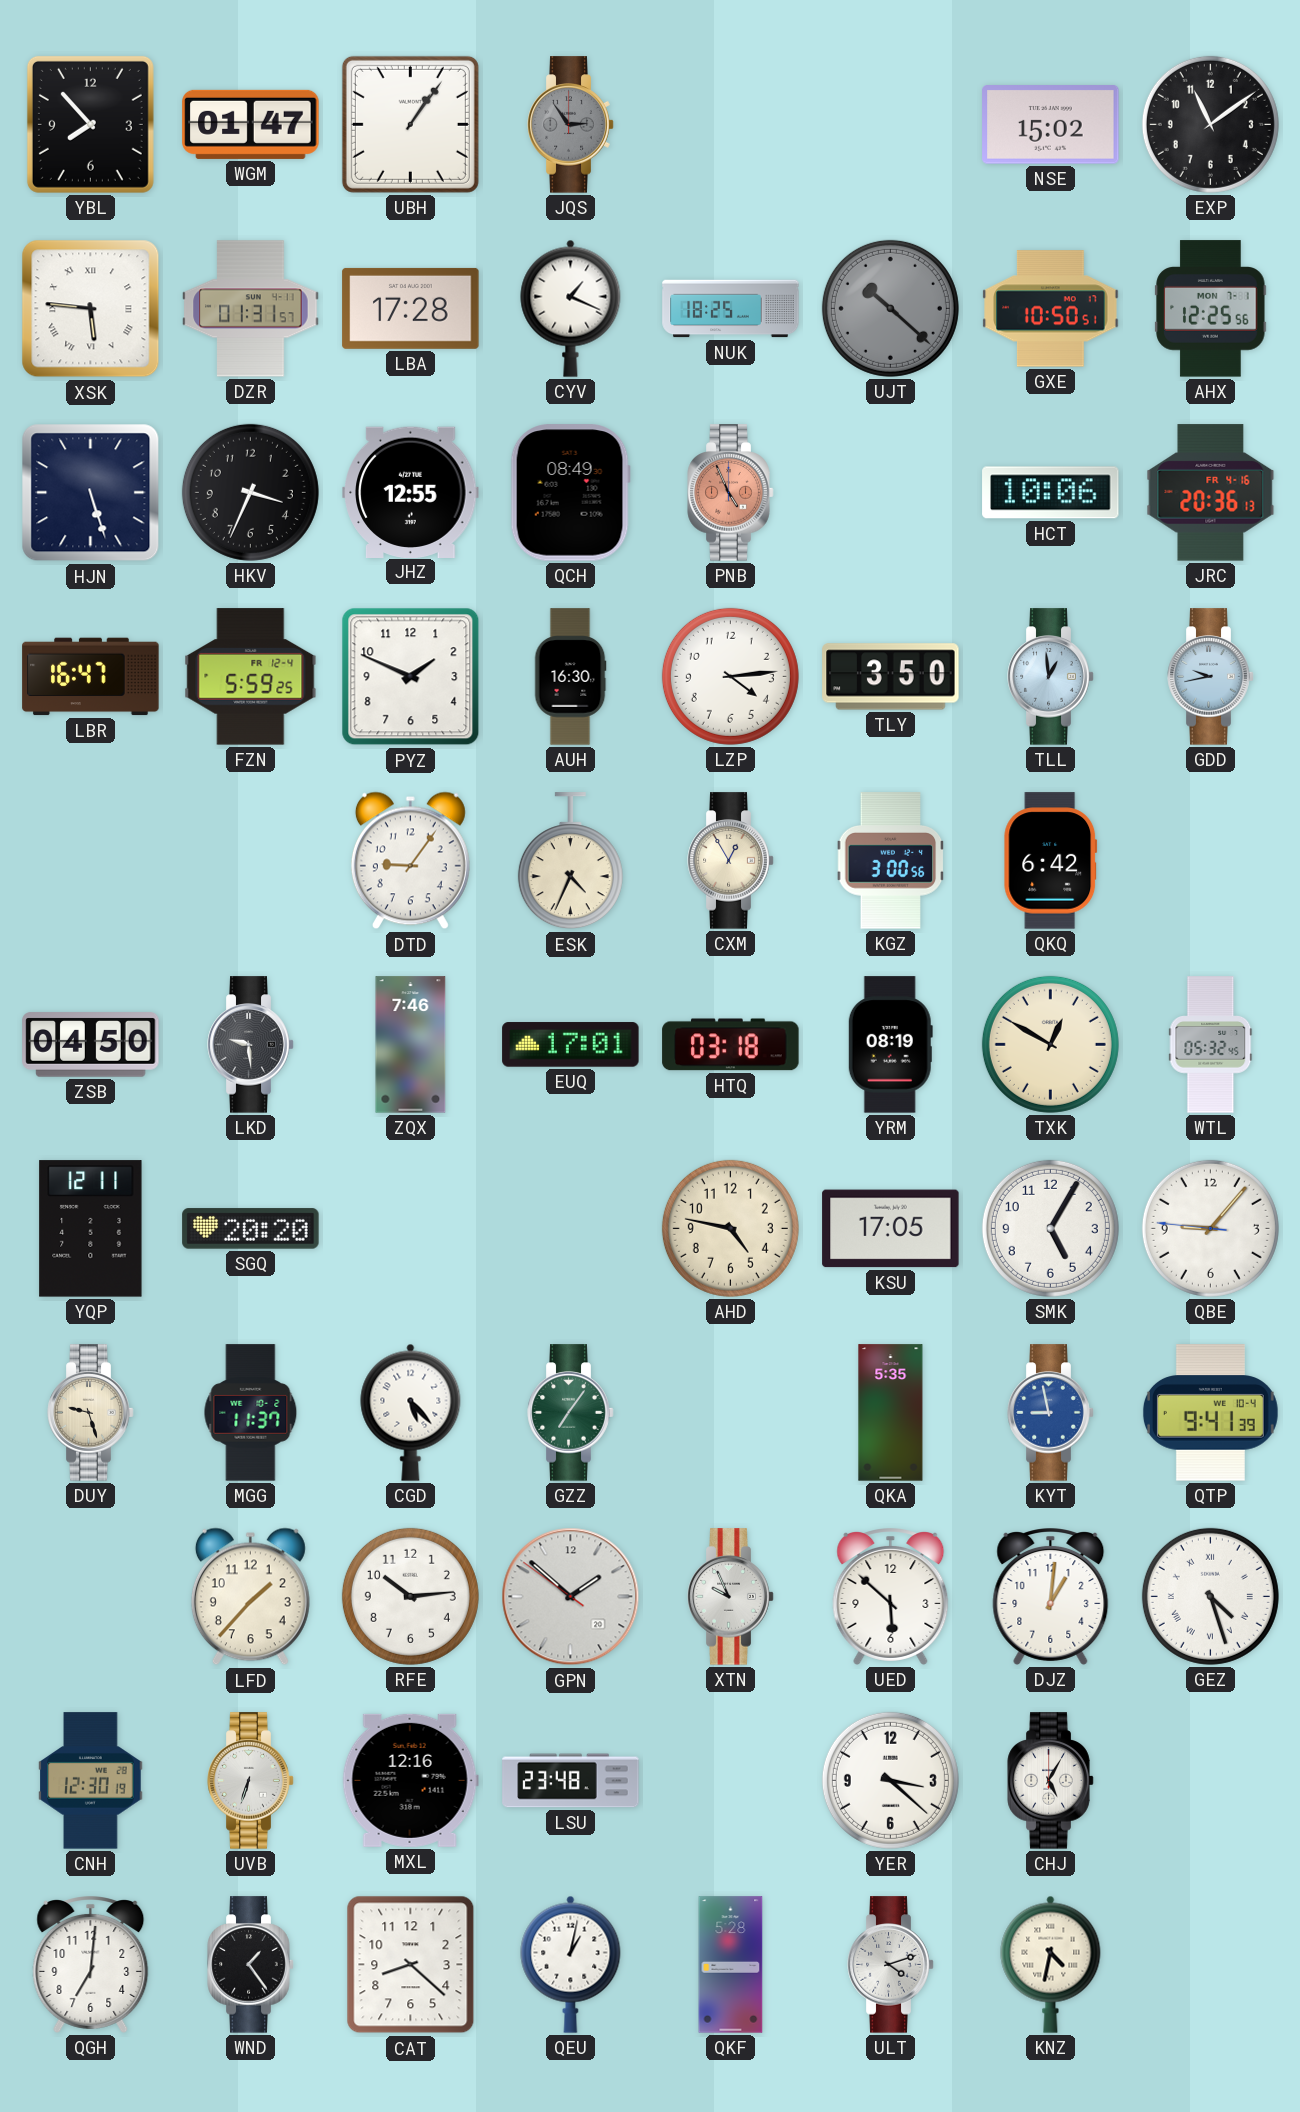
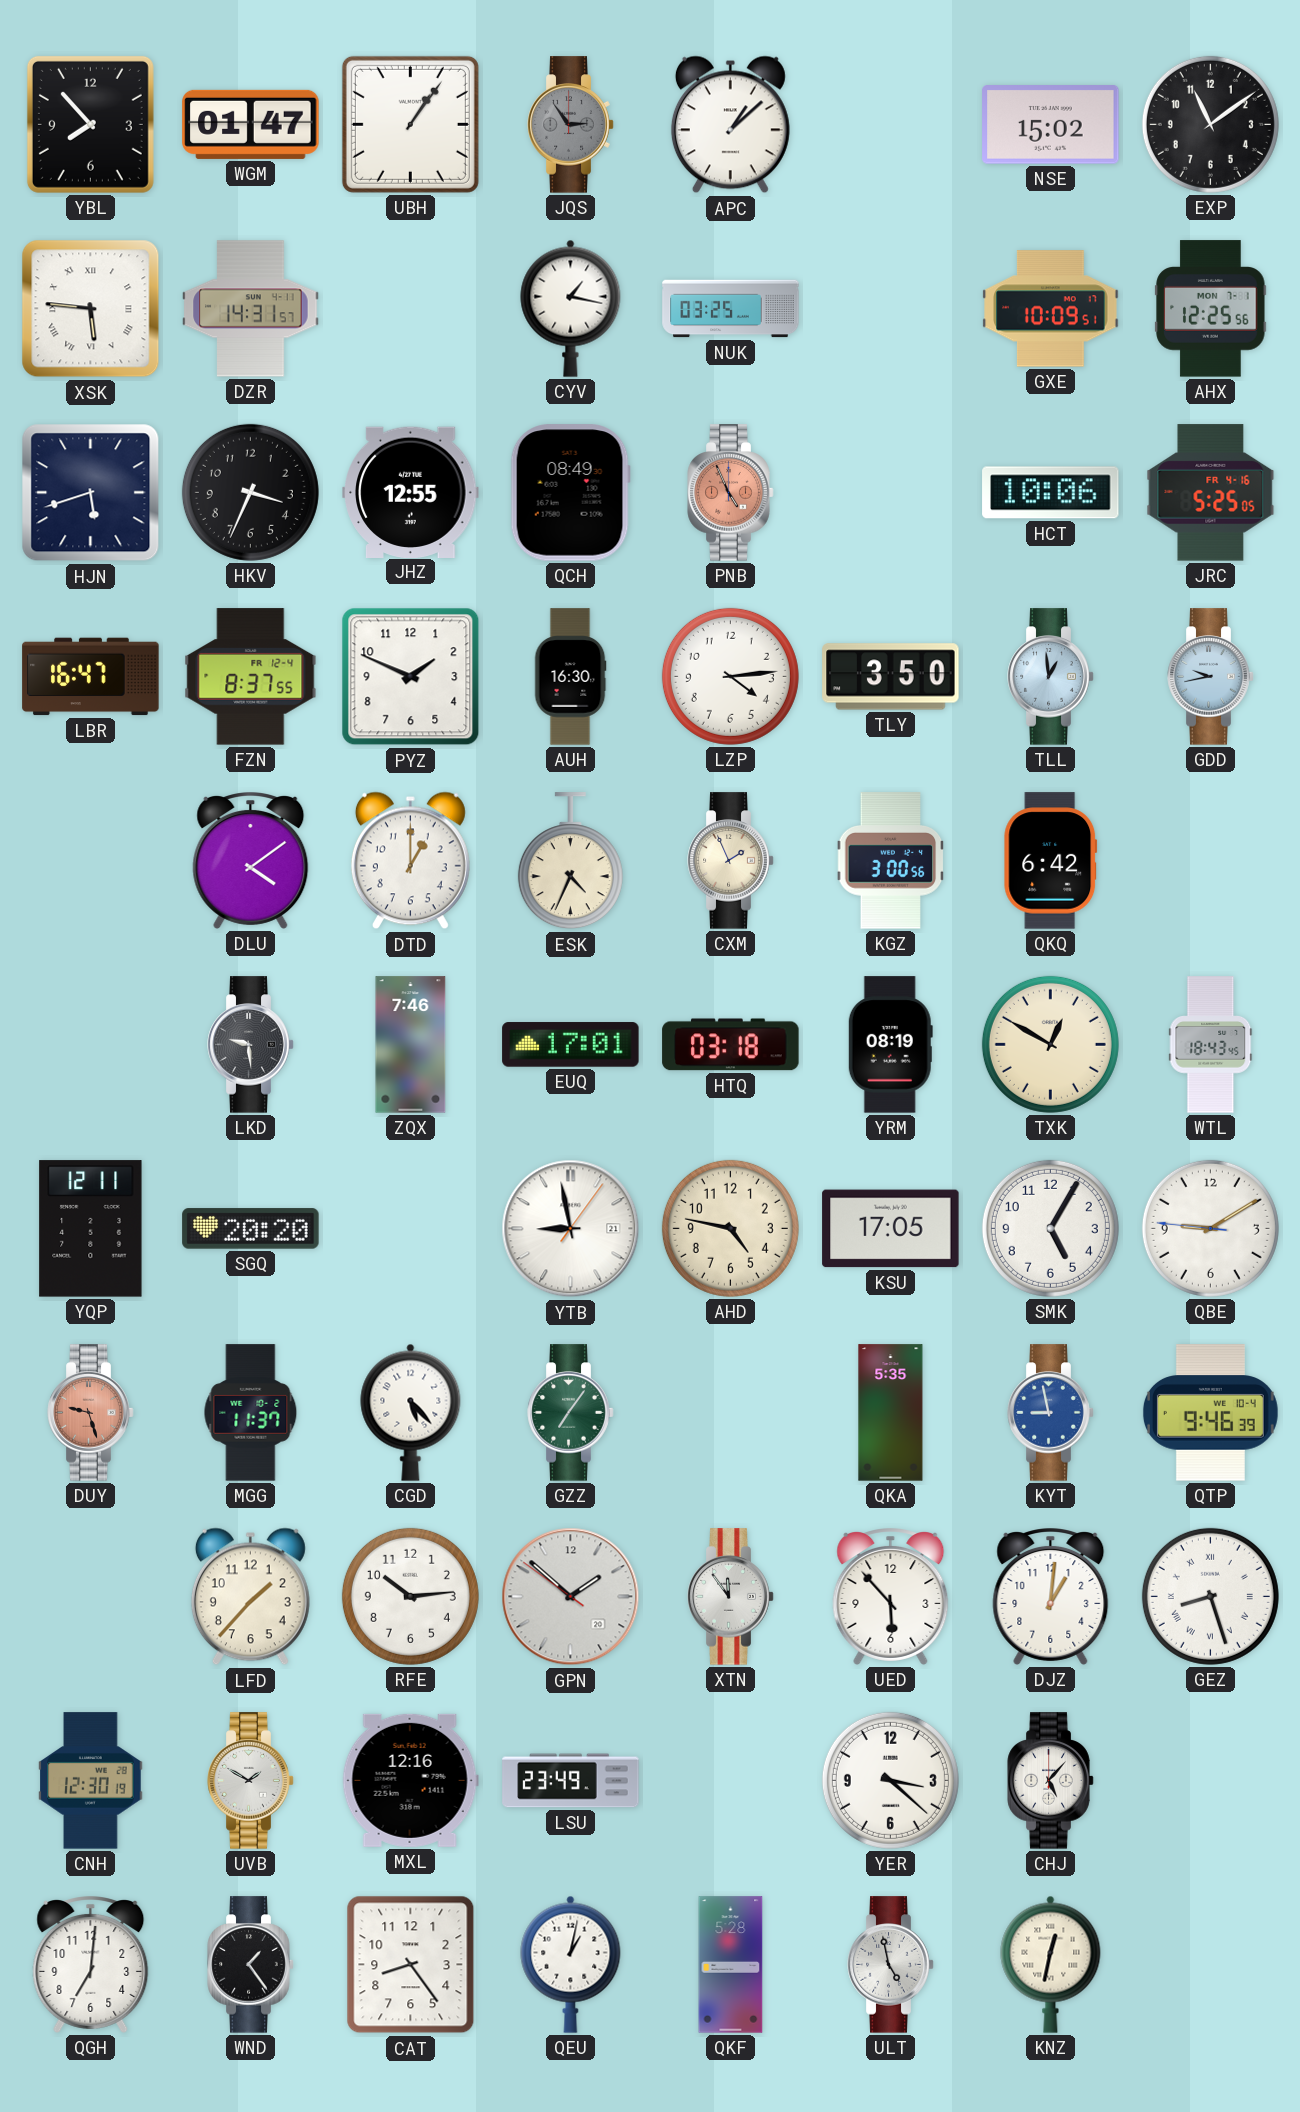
APC: none -> 1:08
DZR: 01:31 -> 14:31
LBA: 17:28 -> none
CYV: 1:19 -> 1:17
NUK: 18:25 -> 03:25
UJT: 10:22 -> none
GXE: 10:50 -> 10:09
HJN: 5:27 -> 5:42
JRC: 20:36 -> 5:25
FZN: 5:59 -> 8:37
DLU: none -> 4:09
DTD: 9:06 -> 1:00
CXM: 12:55 -> 1:56
ZSB: 04:50 -> none
WTL: 05:32 -> 18:43
YTB: none -> 8:58
QBE: 9:06 -> 9:09
DUY dial: cream -> salmon
QTP: 9:41 -> 9:46
XTN: 9:56 -> 11:54
UED: 5:52 -> 5:53
GEZ: 4:27 -> 8:27
UVB: 6:33 -> 1:50
LSU: 23:48 -> 23:49
CHJ: 5:05 -> 5:07
CAT: 8:22 -> 8:24
ULT: 4:12 -> 4:58
KNZ: 4:32 -> 12:32
